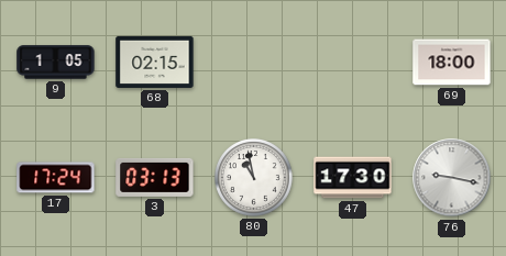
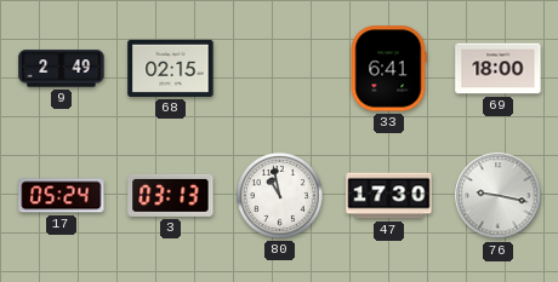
9: 1:05 -> 2:49
33: none -> 6:41
17: 17:24 -> 05:24
